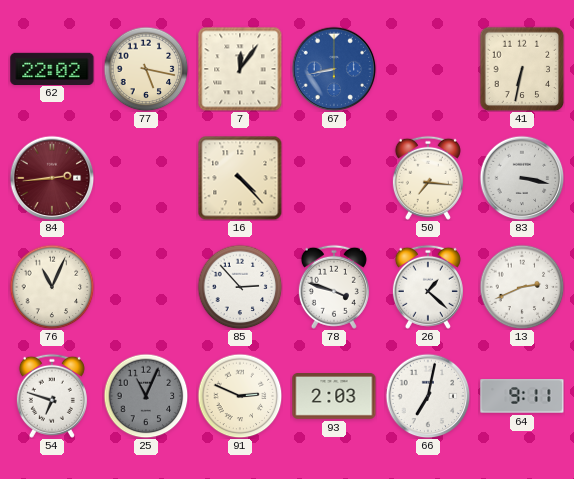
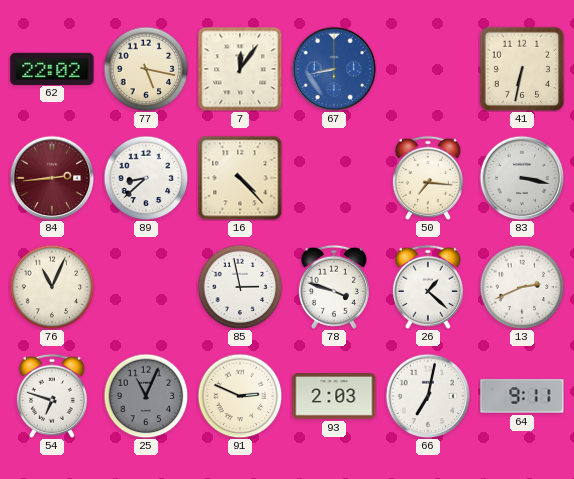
89: none -> 8:38
85: 2:53 -> 2:58
